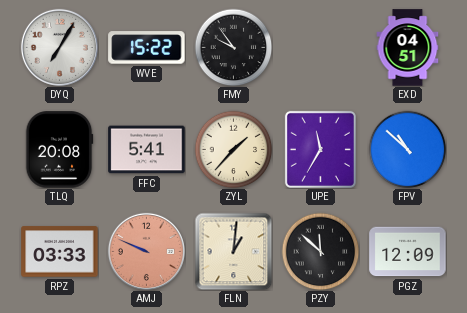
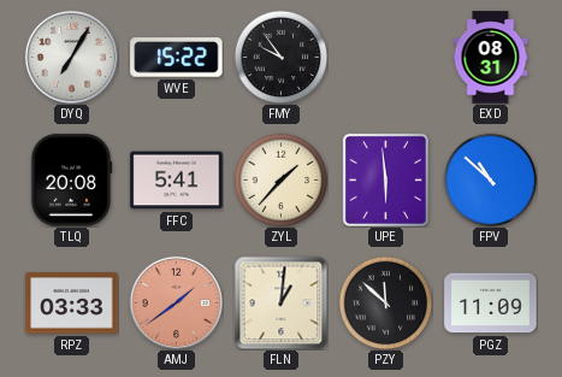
EXD: 04:51 -> 08:31
UPE: 11:35 -> 5:59
AMJ: 9:49 -> 1:39
PGZ: 12:09 -> 11:09
